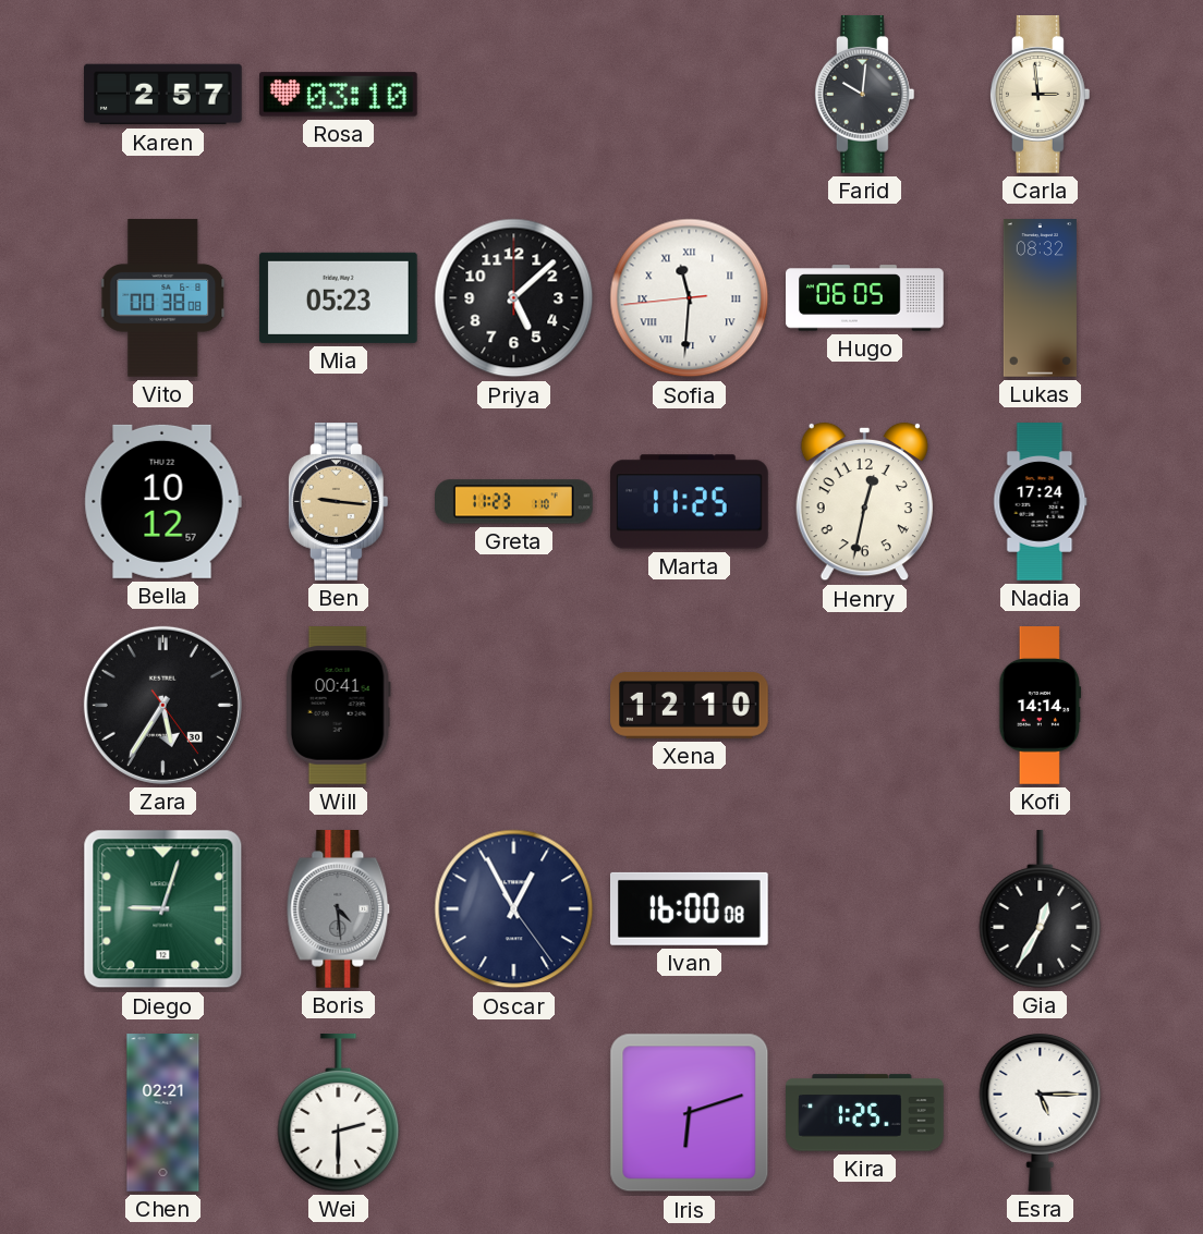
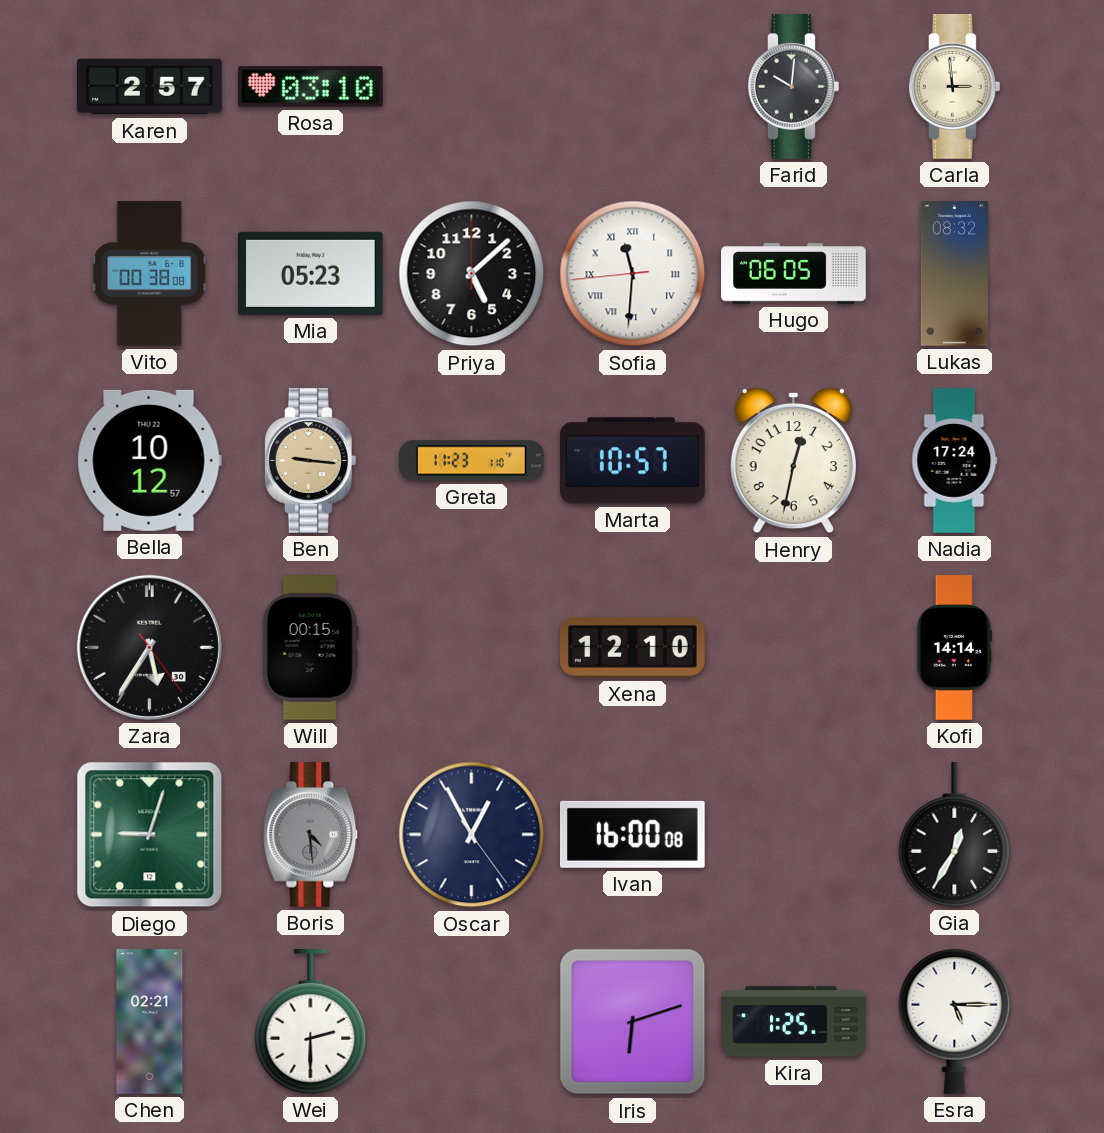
Marta: 11:25 -> 10:57
Will: 00:41 -> 00:15
